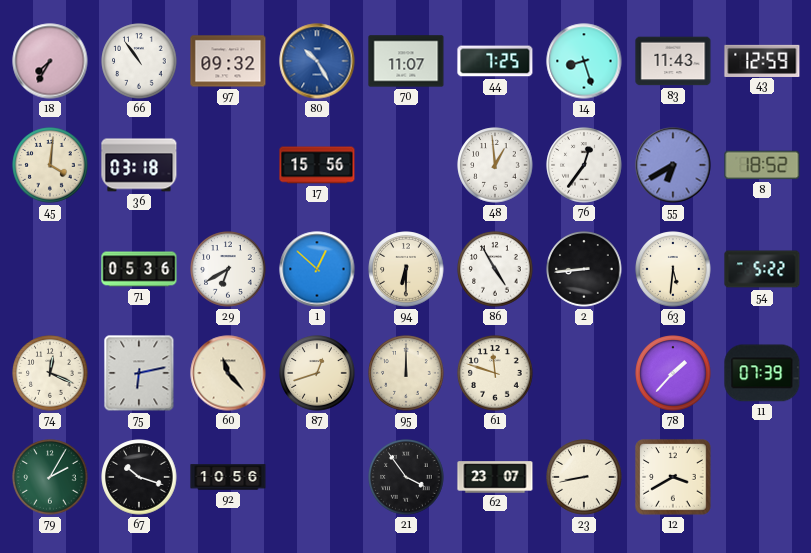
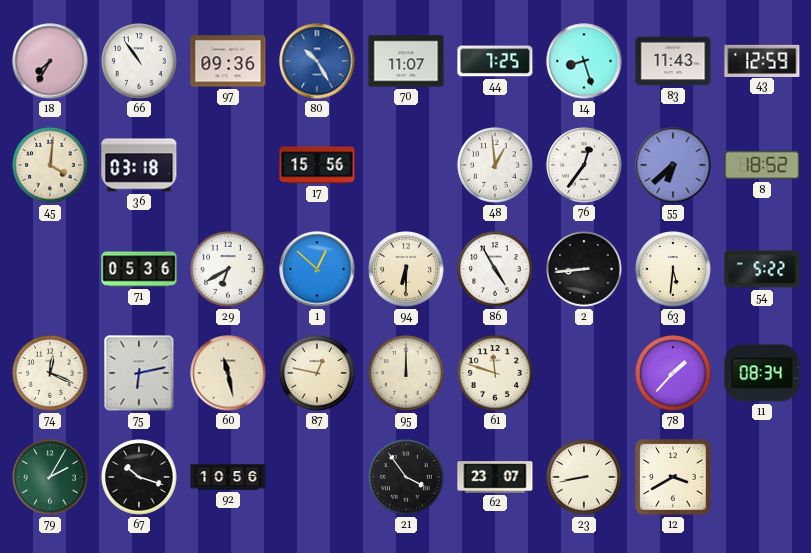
97: 09:32 -> 09:36
55: 6:40 -> 6:38
60: 11:23 -> 11:28
87: 12:42 -> 12:47
11: 07:39 -> 08:34
